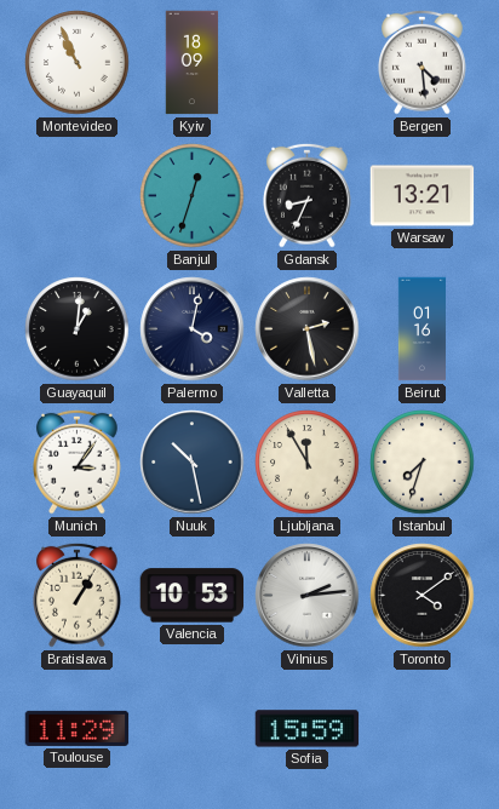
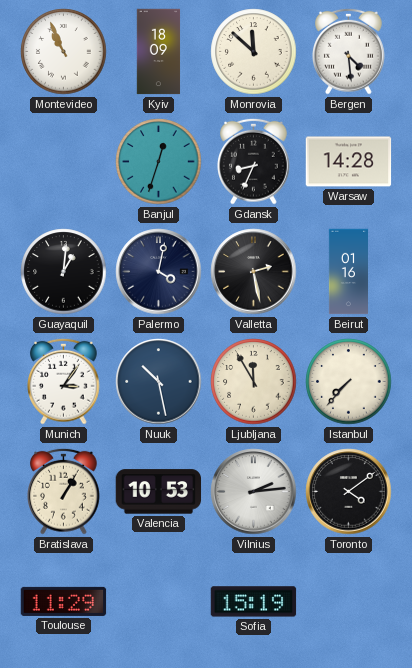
Monrovia: none -> 11:52
Warsaw: 13:21 -> 14:28
Istanbul: 7:33 -> 7:37
Sofia: 15:59 -> 15:19
